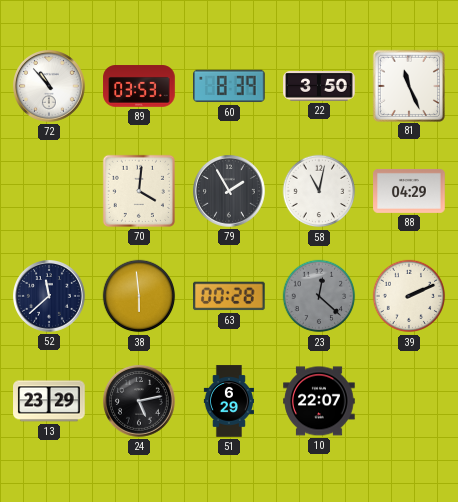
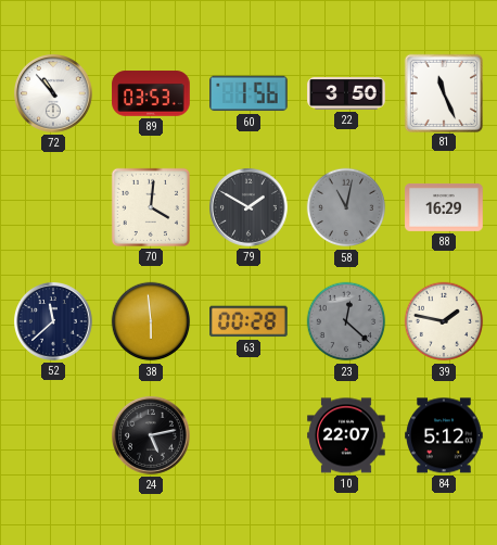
60: 8:39 -> 1:56
79: 1:55 -> 1:50
58 dial: white -> grey
88: 04:29 -> 16:29
39: 2:11 -> 1:47
13: 23:29 -> none
51: 6:29 -> none
84: none -> 5:12
